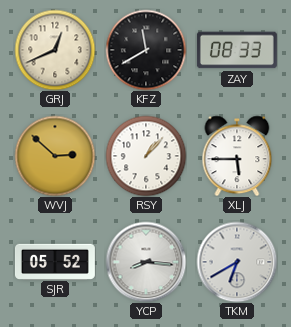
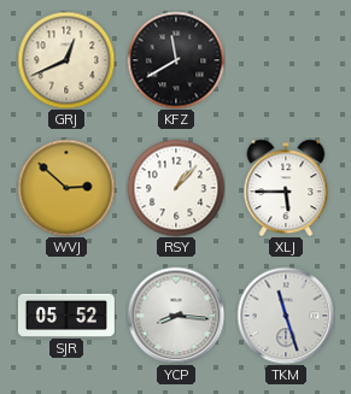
ZAY: 08:33 -> none
TKM: 6:40 -> 11:27
